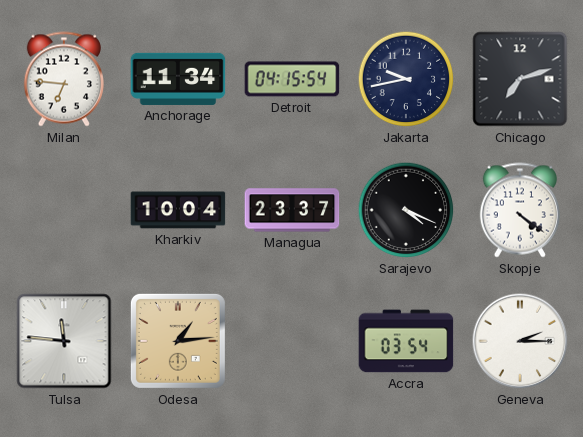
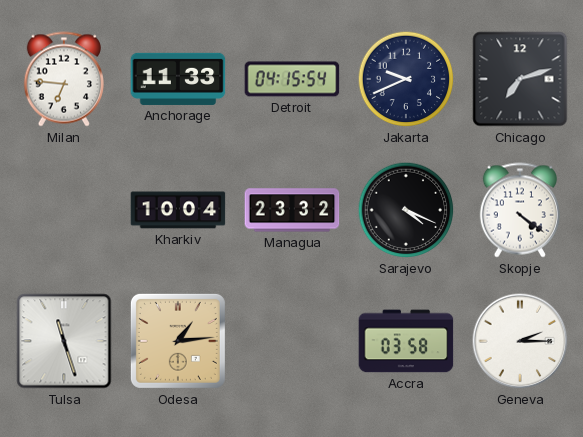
Anchorage: 11:34 -> 11:33
Jakarta: 9:43 -> 9:41
Managua: 23:37 -> 23:32
Tulsa: 11:46 -> 11:27
Accra: 03:54 -> 03:58
